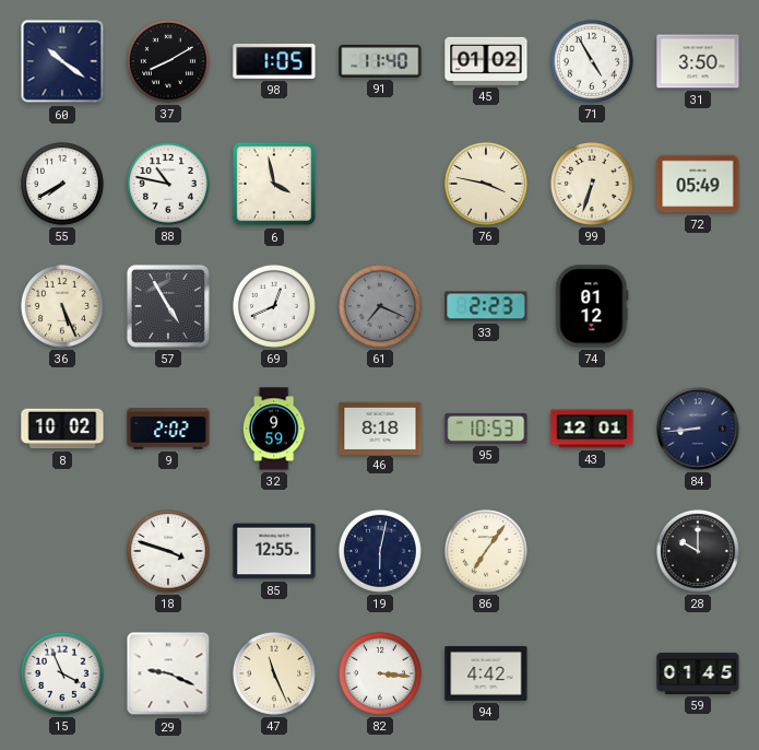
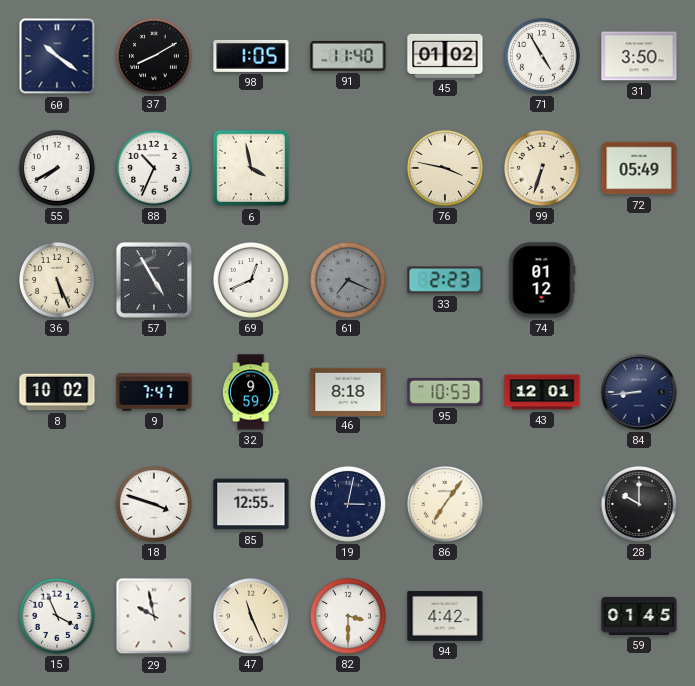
88: 10:47 -> 10:34
9: 2:02 -> 7:47
19: 6:02 -> 3:02
29: 9:19 -> 9:58
82: 3:16 -> 3:30
